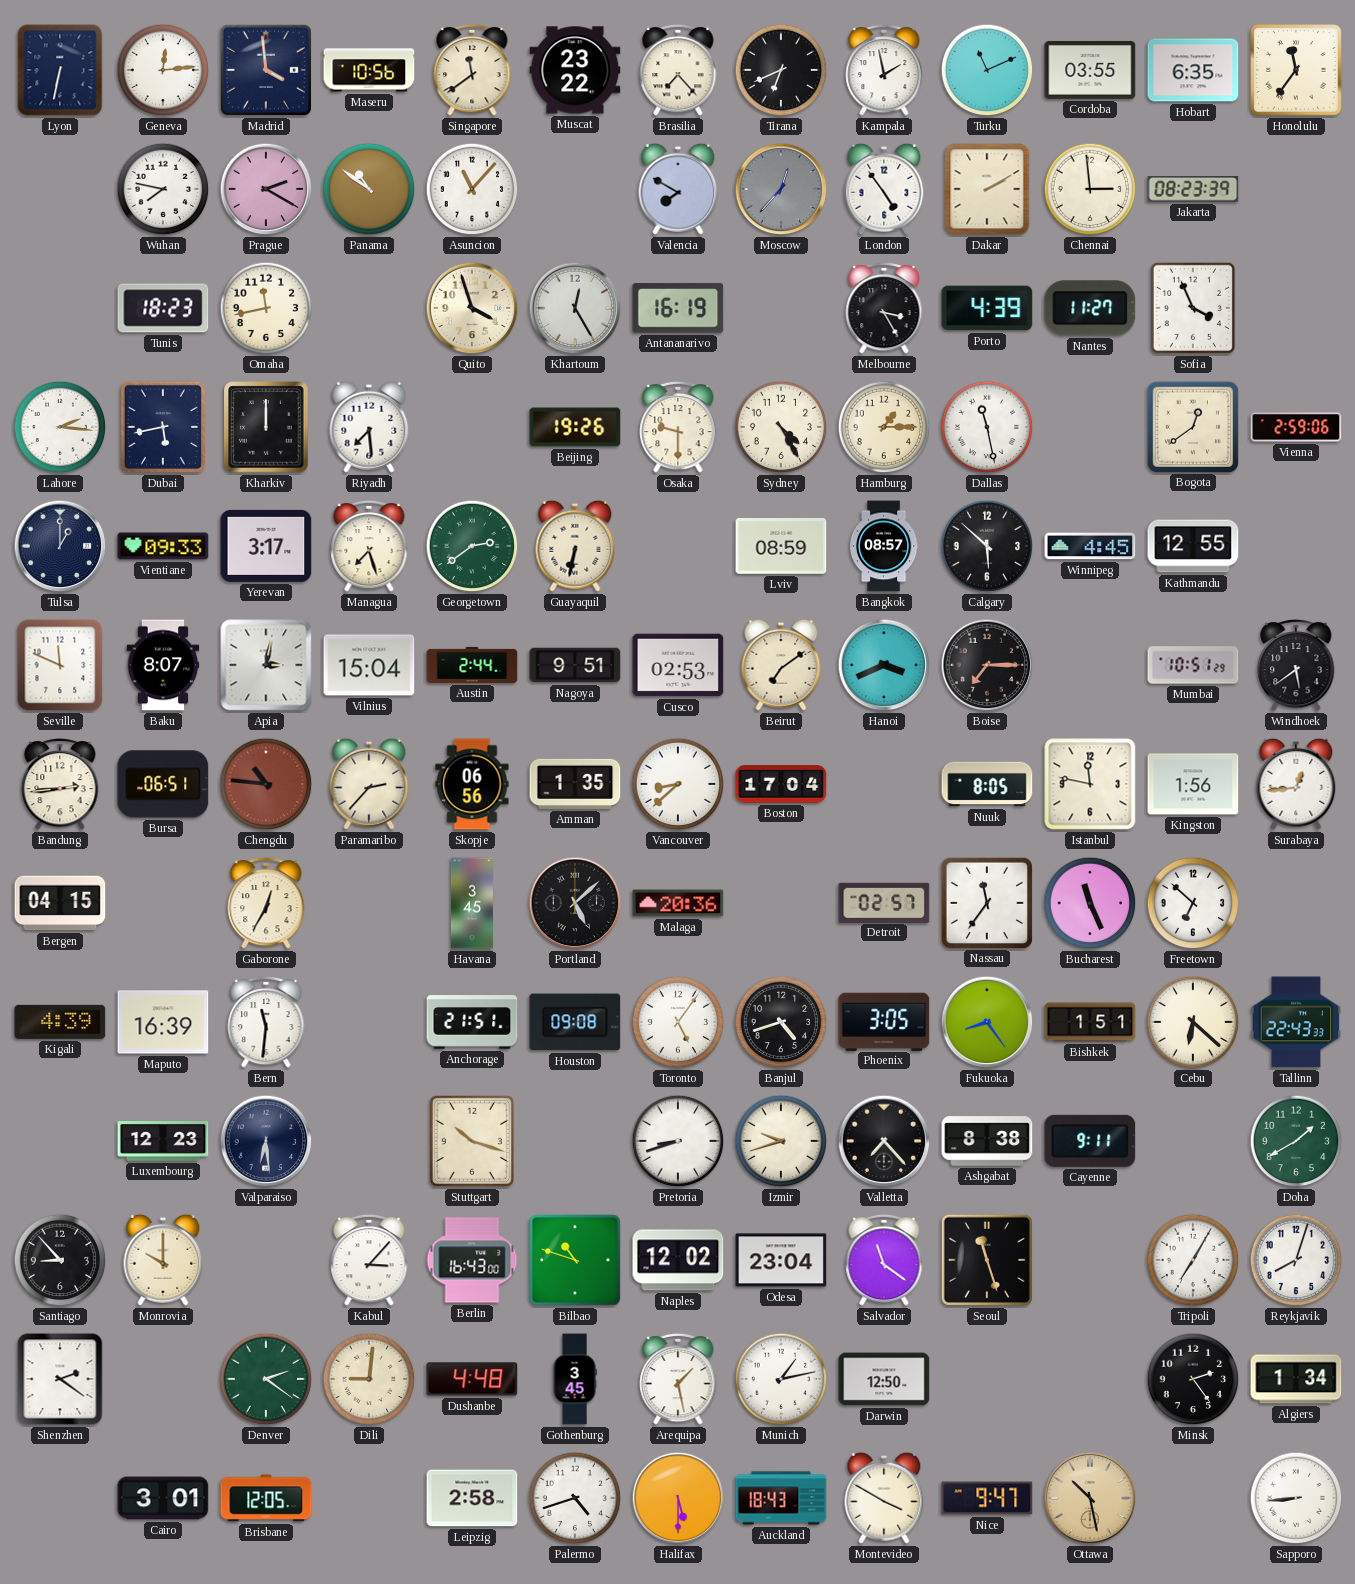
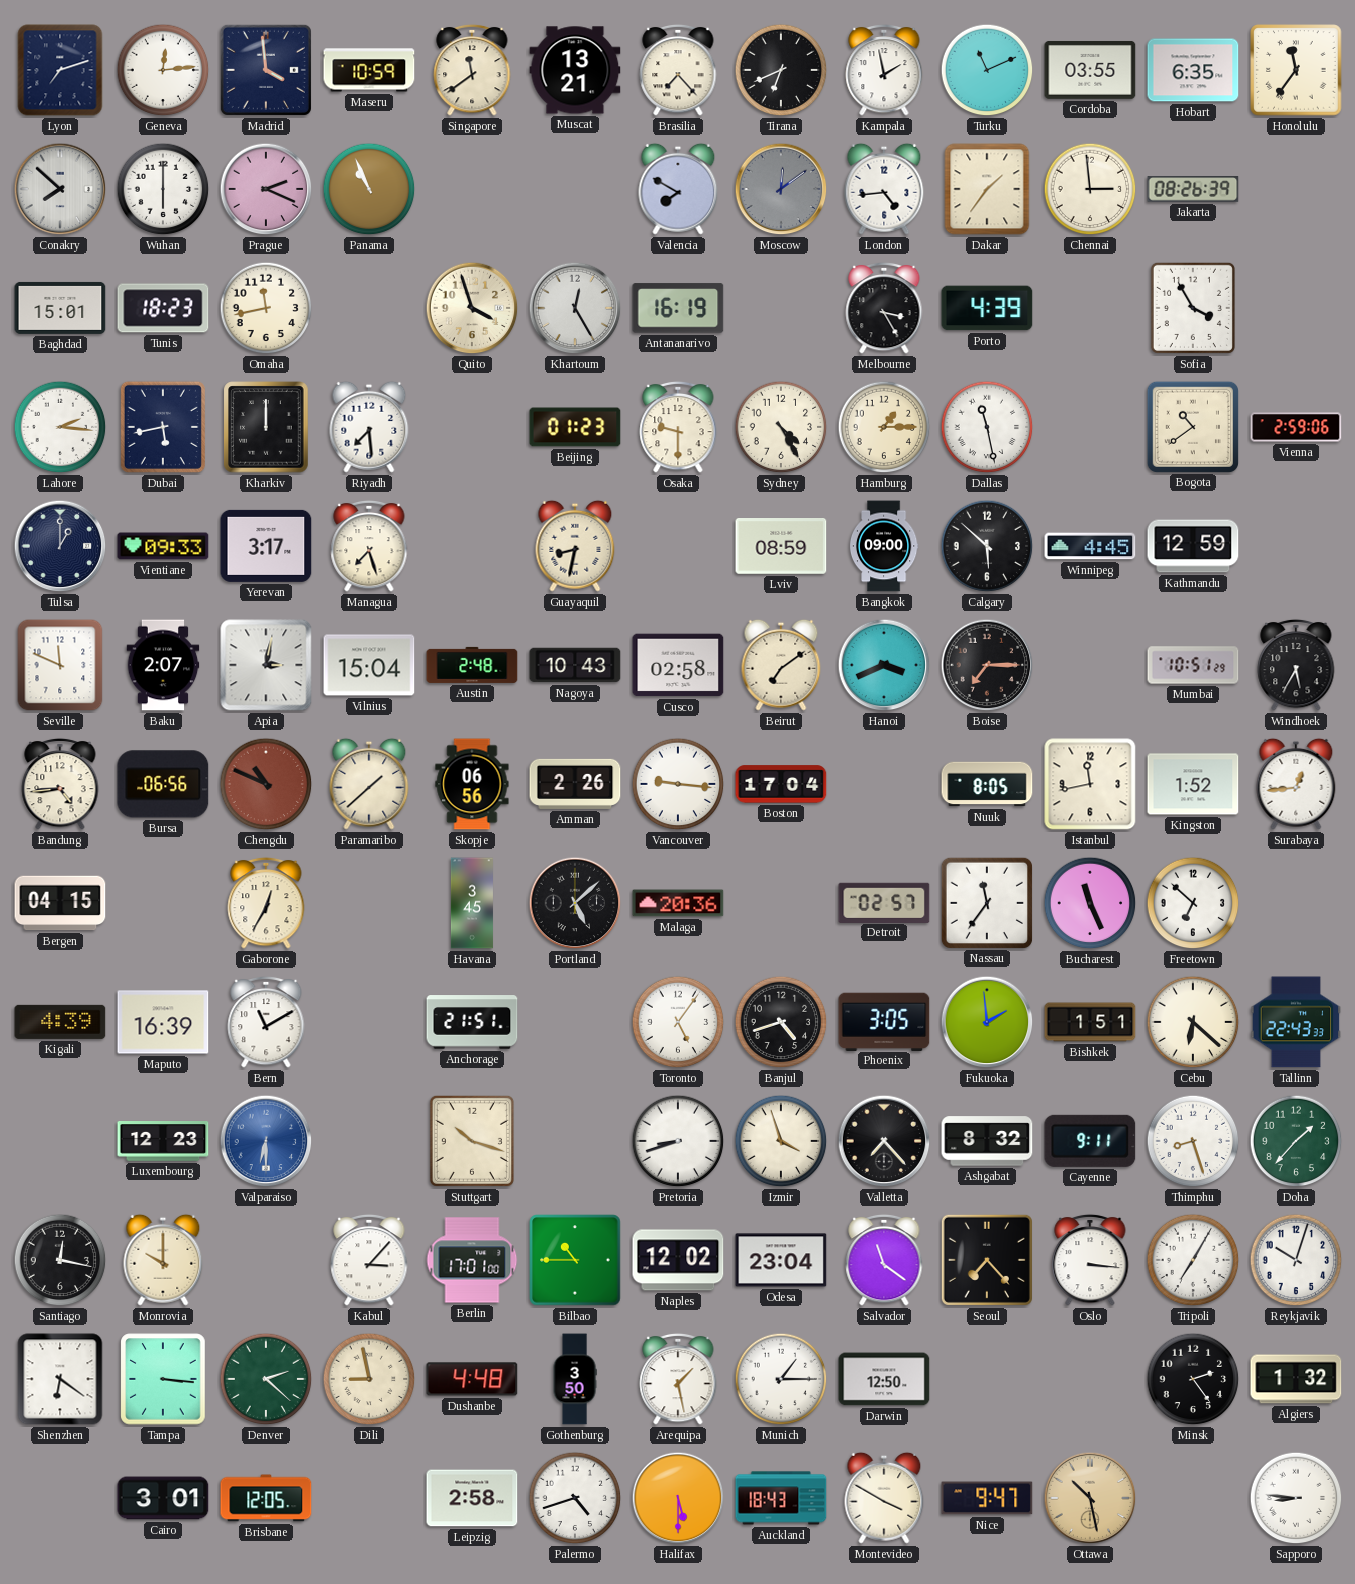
Lyon: 6:32 -> 7:12
Maseru: 10:56 -> 10:59
Muscat: 23:22 -> 13:21
Conakry: none -> 7:52
Wuhan: 7:47 -> 6:00
Prague: 2:20 -> 2:19
Panama: 10:51 -> 10:56
Asuncion: 11:07 -> none
Moscow: 12:37 -> 12:09
London: 4:54 -> 4:44
Dakar: 2:10 -> 1:36
Jakarta: 08:23 -> 08:26
Baghdad: none -> 15:01
Nantes: 11:27 -> none
Sofia: 3:56 -> 3:55
Beijing: 19:26 -> 01:23
Bogota: 12:39 -> 10:39
Georgetown: 2:39 -> none
Guayaquil: 6:32 -> 8:32
Bangkok: 08:57 -> 09:00
Kathmandu: 12:55 -> 12:59
Baku: 8:07 -> 2:07
Austin: 2:44 -> 2:48
Nagoya: 9:51 -> 10:43
Cusco: 02:53 -> 02:58
Windhoek: 5:39 -> 5:35
Bandung: 2:44 -> 4:44
Bursa: 06:51 -> 06:56
Chengdu: 10:46 -> 10:49
Paramaribo: 2:37 -> 1:38
Amman: 1:35 -> 2:26
Vancouver: 8:38 -> 9:16
Istanbul: 11:47 -> 11:43
Kingston: 1:56 -> 1:52
Bern: 11:31 -> 11:10
Houston: 09:08 -> none
Fukuoka: 8:24 -> 1:59
Valparaiso: 6:29 -> 6:30
Valparaiso dial: navy -> blue
Izmir: 9:42 -> 3:57
Ashgabat: 8:38 -> 8:32
Thimphu: none -> 8:27
Doha: 1:40 -> 1:37
Santiago: 8:53 -> 12:17
Berlin: 16:43 -> 17:01
Bilbao: 10:48 -> 10:45
Seoul: 11:27 -> 7:23
Oslo: none -> 3:16
Reykjavik: 8:03 -> 10:03
Shenzhen: 2:21 -> 6:21
Tampa: none -> 3:16
Denver: 2:21 -> 2:22
Dili: 9:01 -> 8:58
Gothenburg: 3:45 -> 3:50
Munich: 1:13 -> 1:15
Algiers: 1:34 -> 1:32
Sapporo: 8:44 -> 8:46
